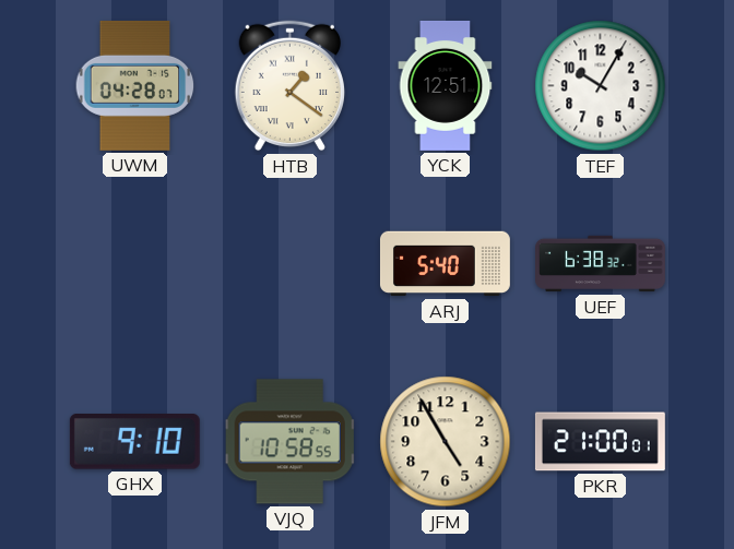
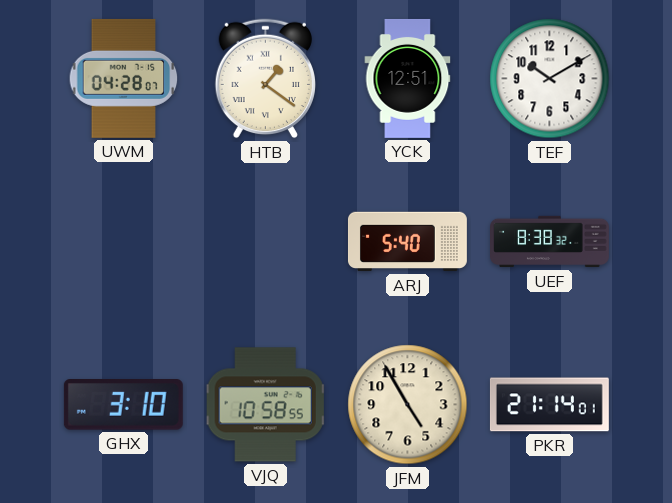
TEF: 10:05 -> 10:10
UEF: 6:38 -> 8:38
GHX: 9:10 -> 3:10
PKR: 21:00 -> 21:14
